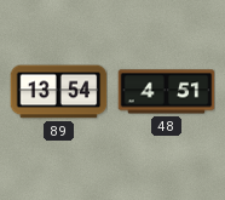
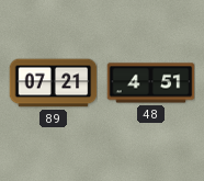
89: 13:54 -> 07:21
